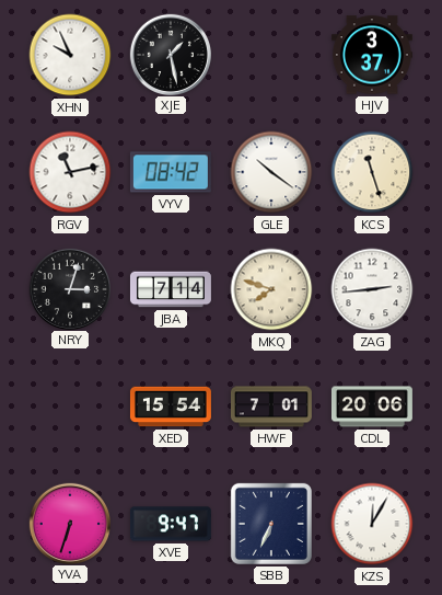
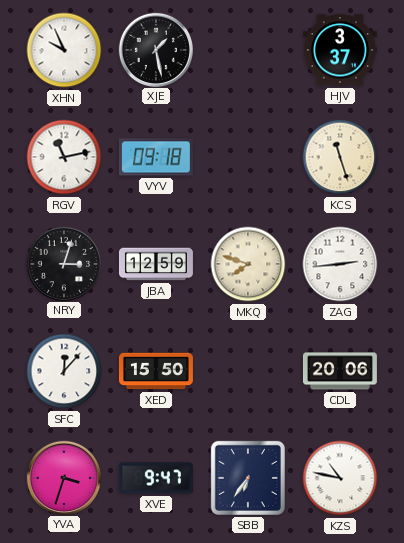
VYV: 08:42 -> 09:18
GLE: 10:21 -> none
JBA: 7:14 -> 12:59
SFC: none -> 12:07
XED: 15:54 -> 15:50
HWF: 7:01 -> none
YVA: 6:33 -> 3:33
SBB: 6:34 -> 6:36
KZS: 12:05 -> 10:47
